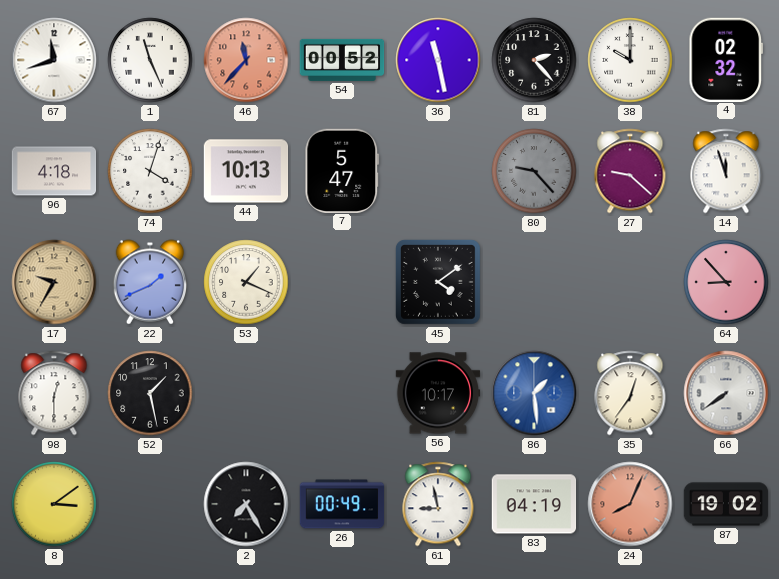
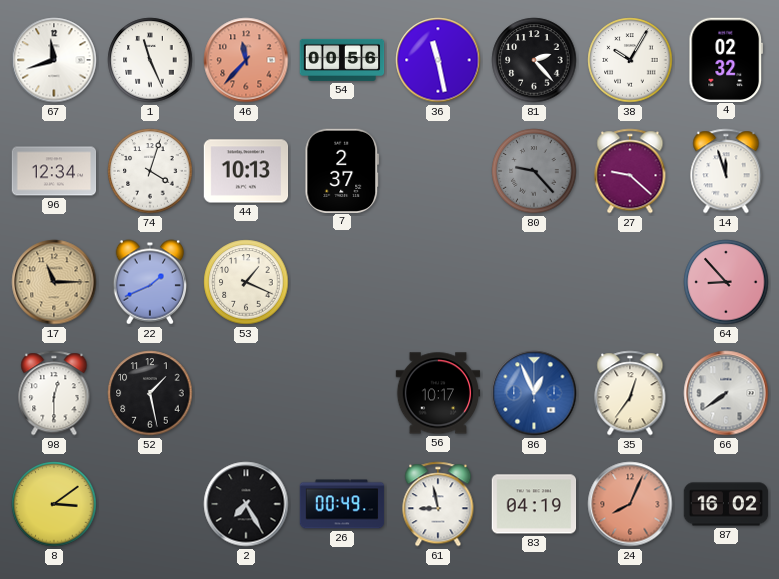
54: 00:52 -> 00:56
38: 10:00 -> 10:05
96: 4:18 -> 12:34
7: 5:47 -> 2:37
17: 9:35 -> 11:15
45: 4:09 -> none
86: 1:29 -> 12:56
87: 19:02 -> 16:02
